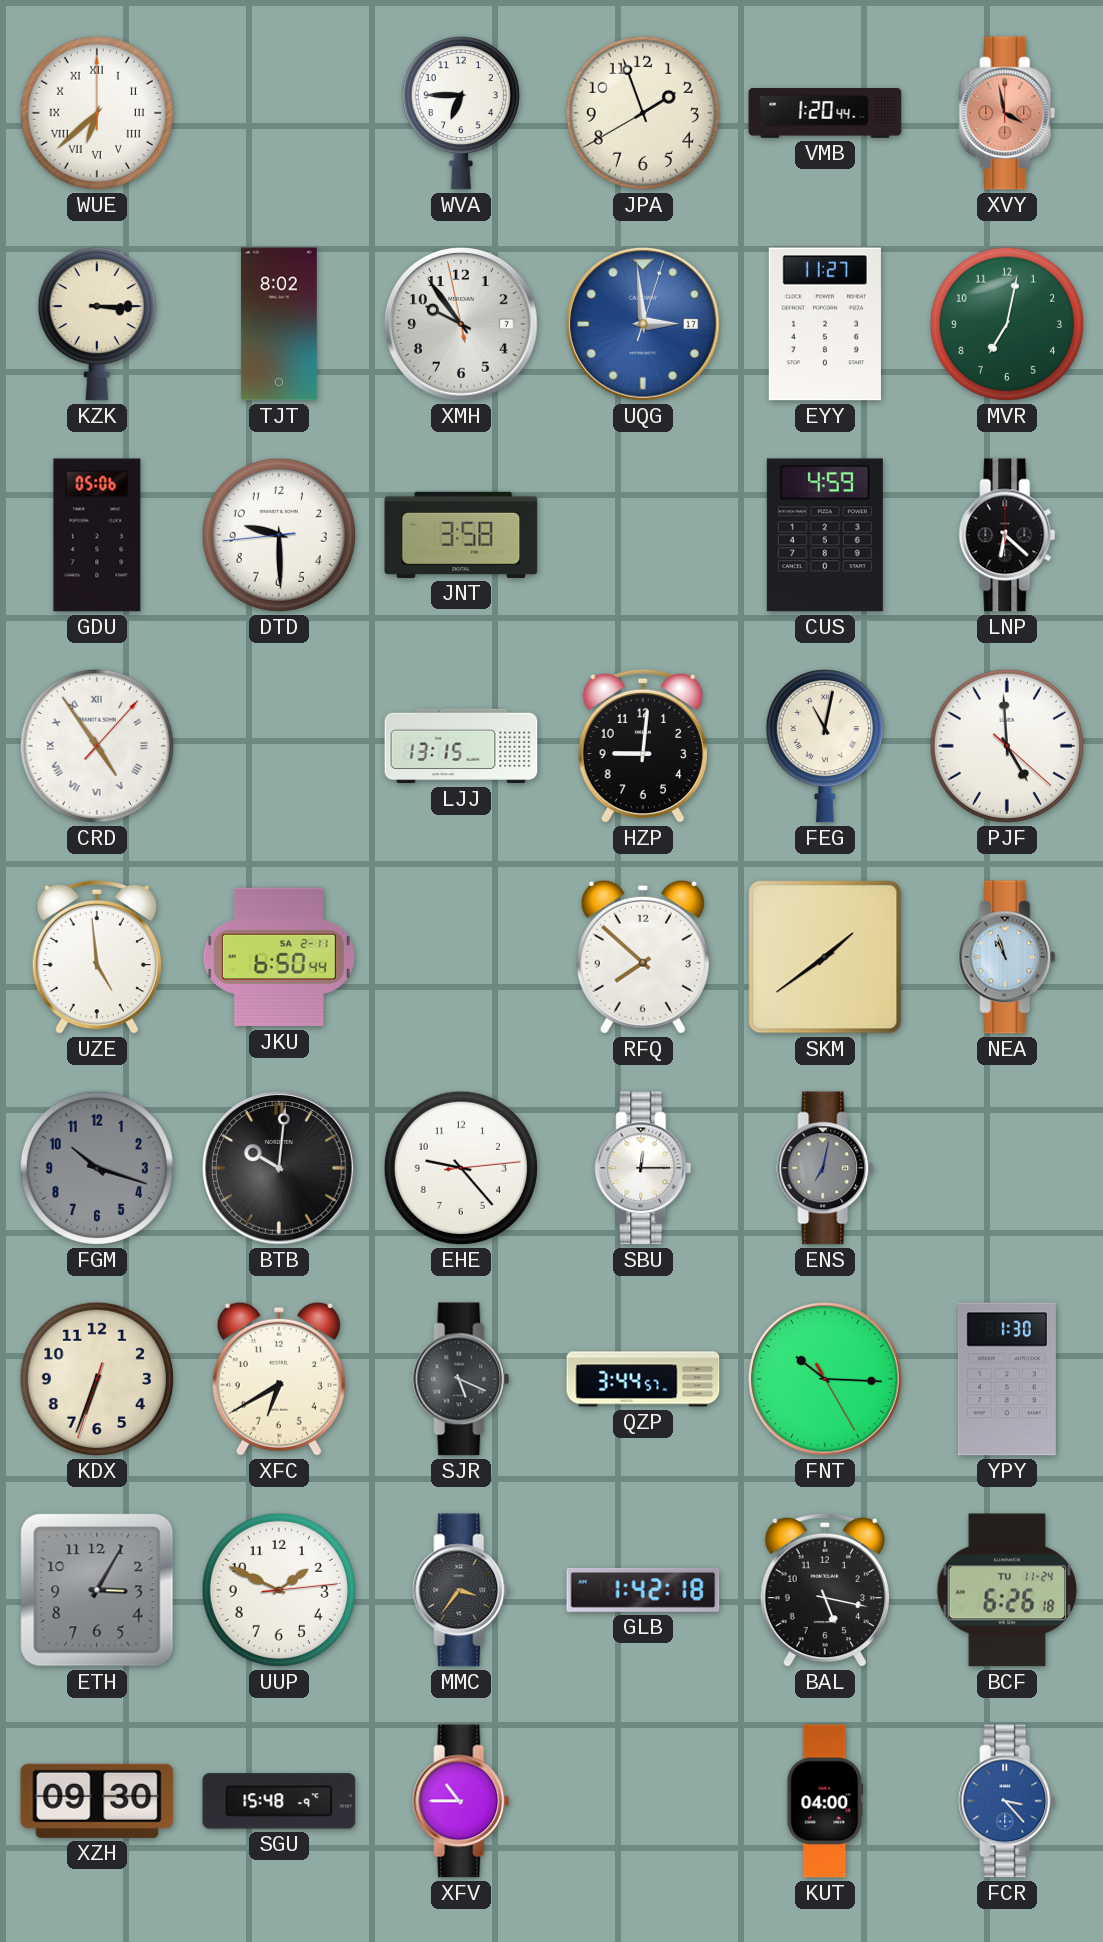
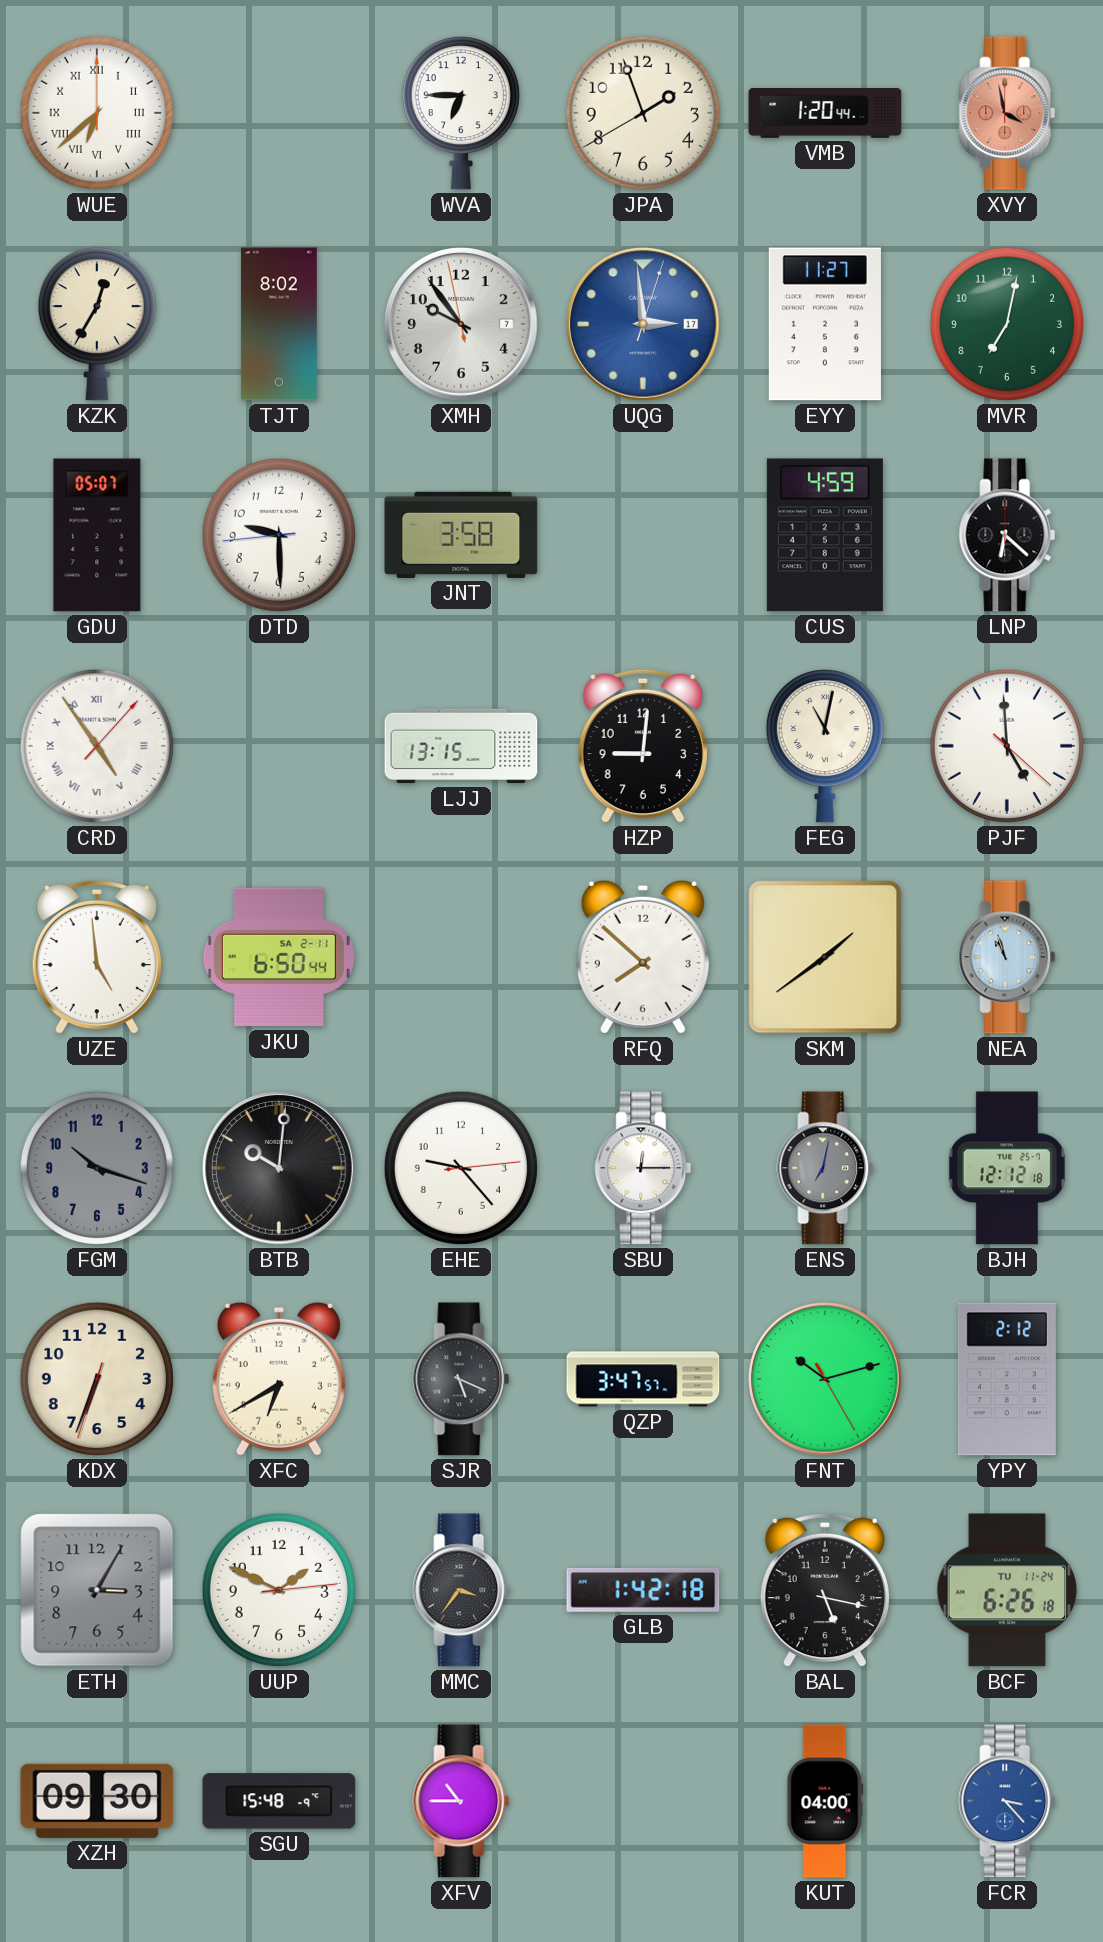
KZK: 3:15 -> 12:35
GDU: 05:06 -> 05:07
BJH: none -> 12:12
QZP: 3:44 -> 3:47
FNT: 10:15 -> 10:12
YPY: 1:30 -> 2:12
